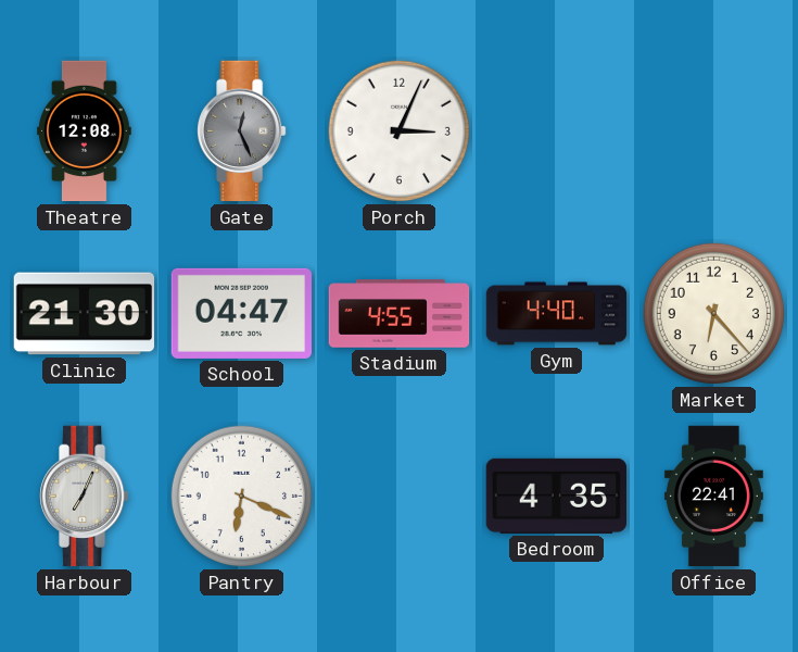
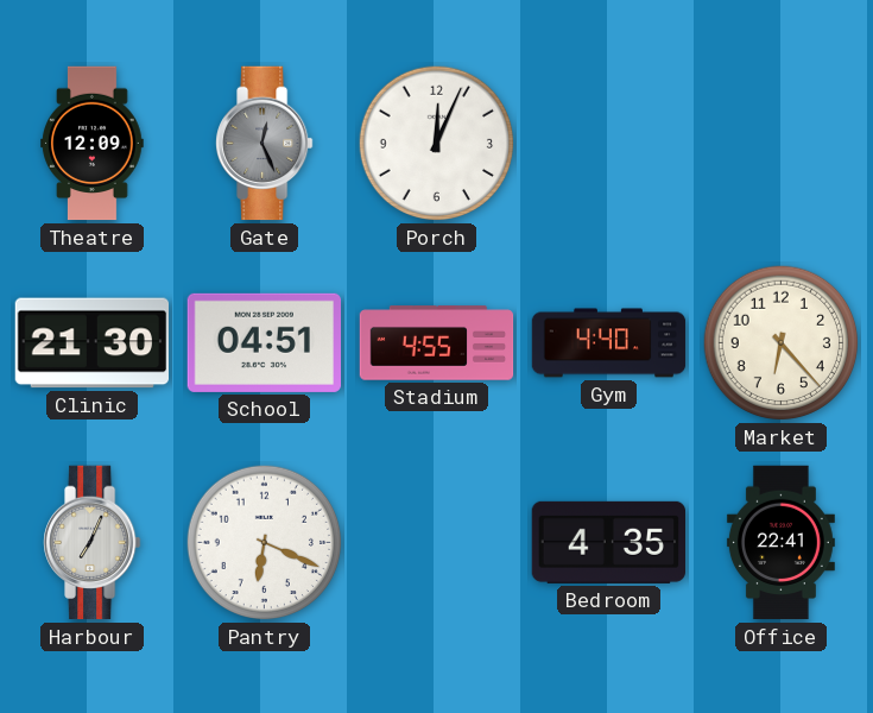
Theatre: 12:08 -> 12:09
Porch: 3:04 -> 12:04
School: 04:47 -> 04:51
